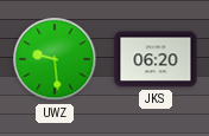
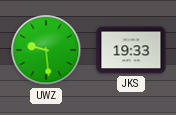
JKS: 06:20 -> 19:33
